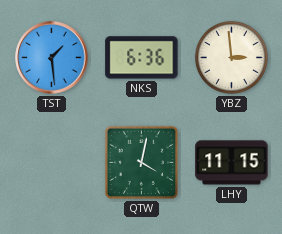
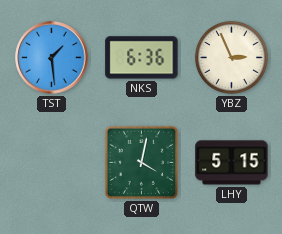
YBZ: 2:59 -> 2:56
LHY: 11:15 -> 5:15
